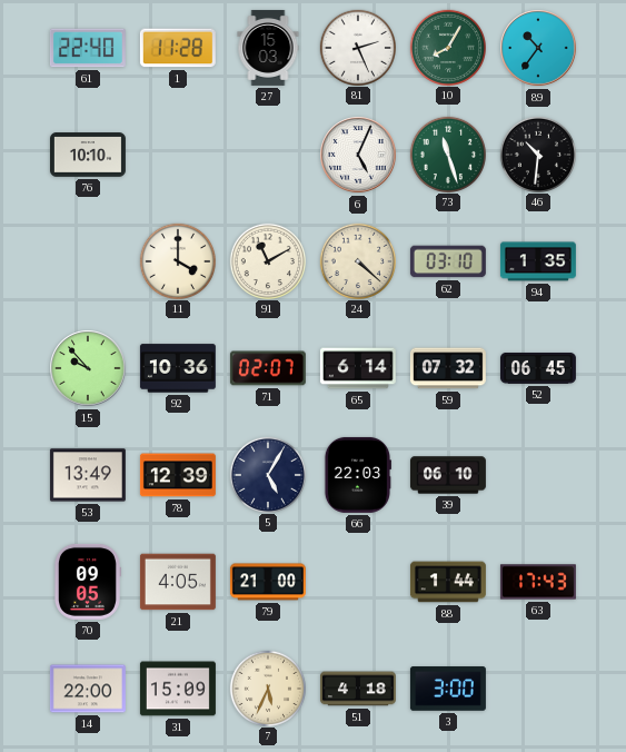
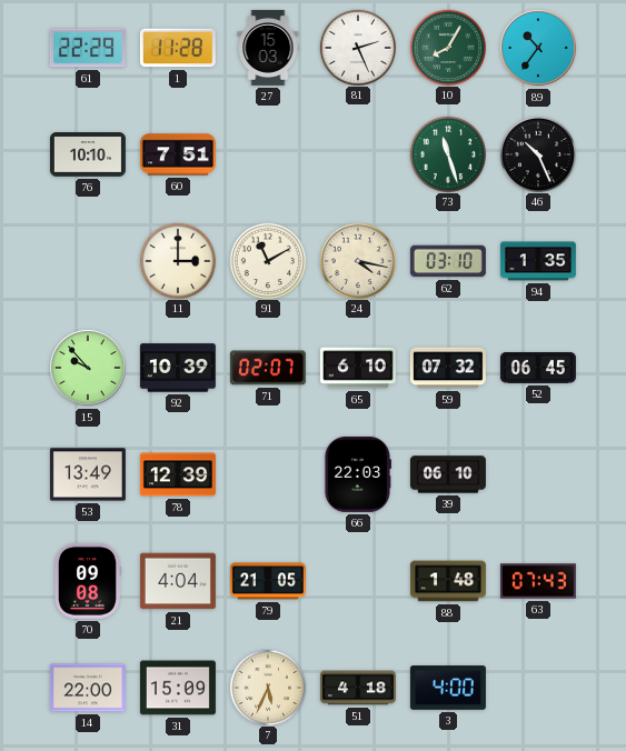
61: 22:40 -> 22:29
60: none -> 7:51
6: 5:04 -> none
46: 10:31 -> 10:26
11: 4:00 -> 3:00
24: 4:22 -> 4:17
92: 10:36 -> 10:39
65: 6:14 -> 6:10
5: 5:05 -> none
70: 09:05 -> 09:08
21: 4:05 -> 4:04
79: 21:00 -> 21:05
88: 1:44 -> 1:48
63: 17:43 -> 07:43
3: 3:00 -> 4:00
